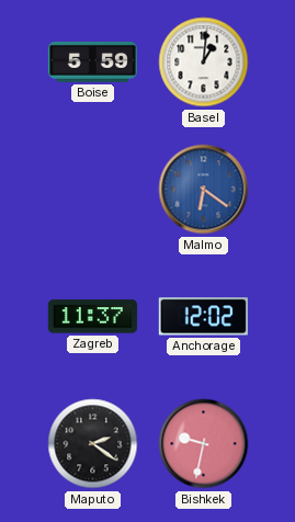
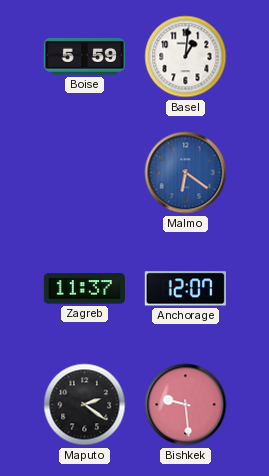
Anchorage: 12:02 -> 12:07
Bishkek: 9:32 -> 9:29
